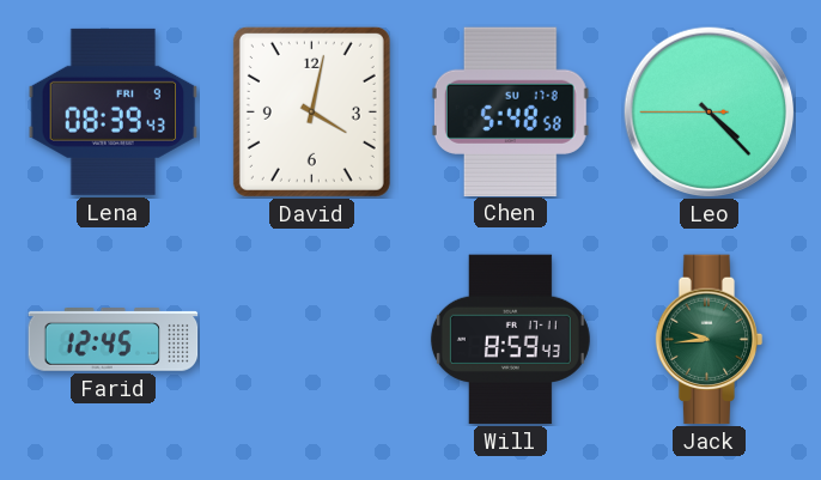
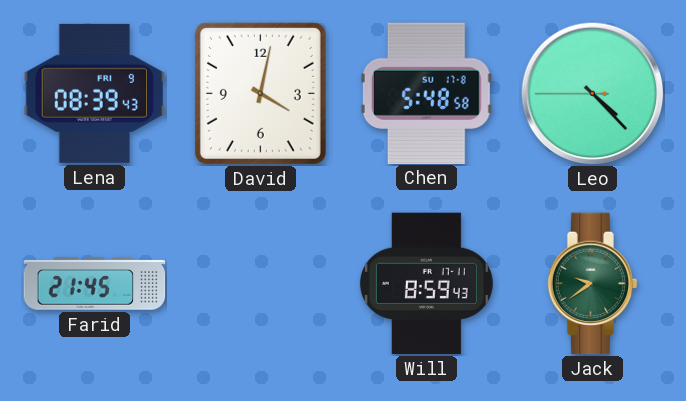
Farid: 12:45 -> 21:45
Jack: 9:44 -> 9:39
